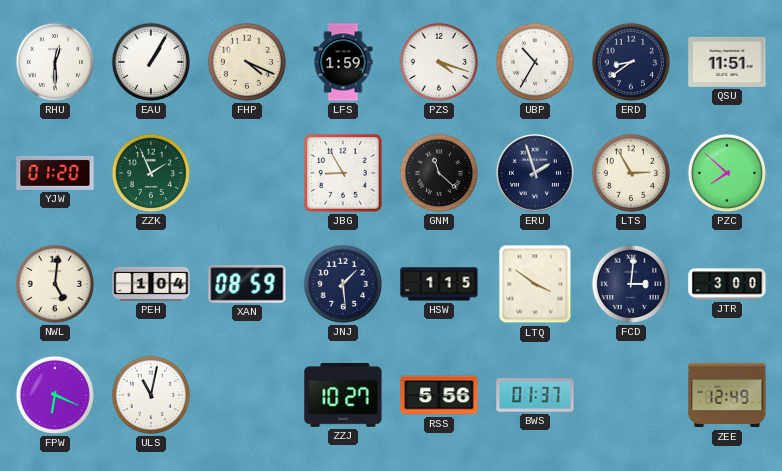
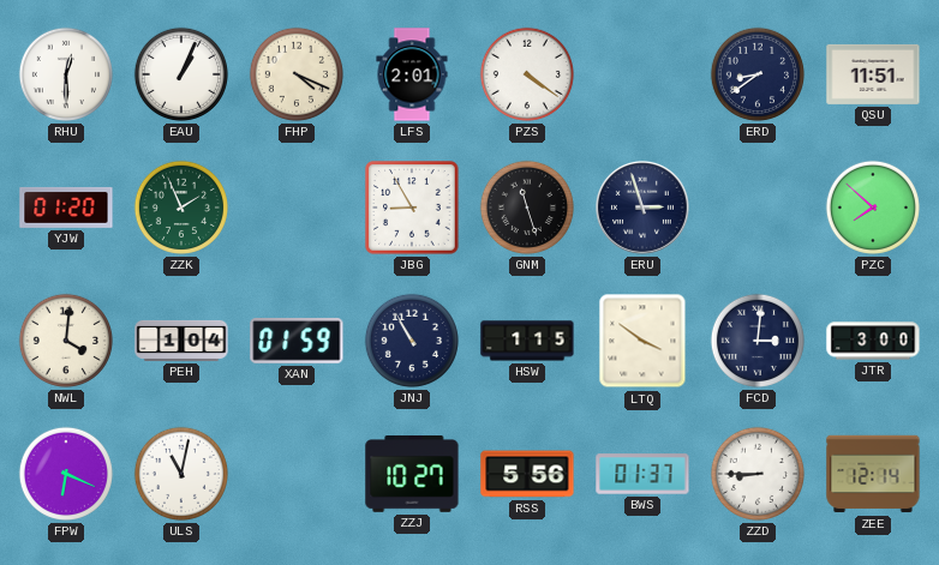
EAU: 1:05 -> 1:04
LFS: 1:59 -> 2:01
PZS: 4:18 -> 4:21
UBP: 10:35 -> none
GNM: 11:22 -> 11:27
ERU: 1:57 -> 2:57
LTS: 2:55 -> none
NWL: 5:01 -> 4:01
XAN: 08:59 -> 01:59
JNJ: 1:29 -> 10:55
ZZD: none -> 8:45
ZEE: 12:49 -> 12:14
